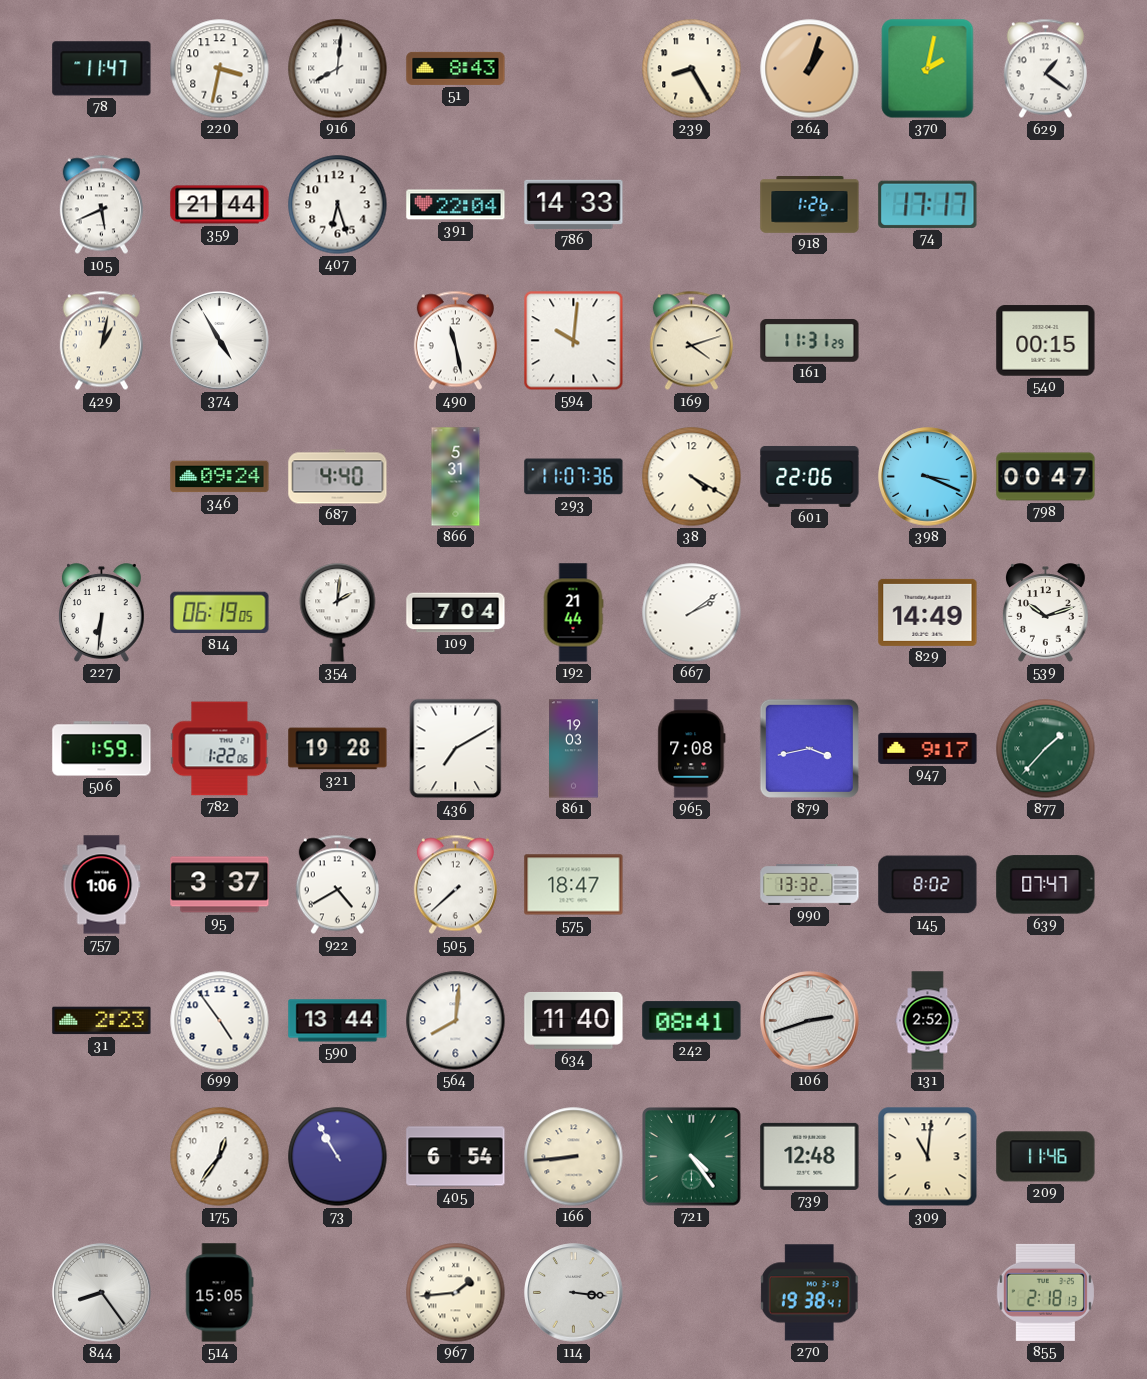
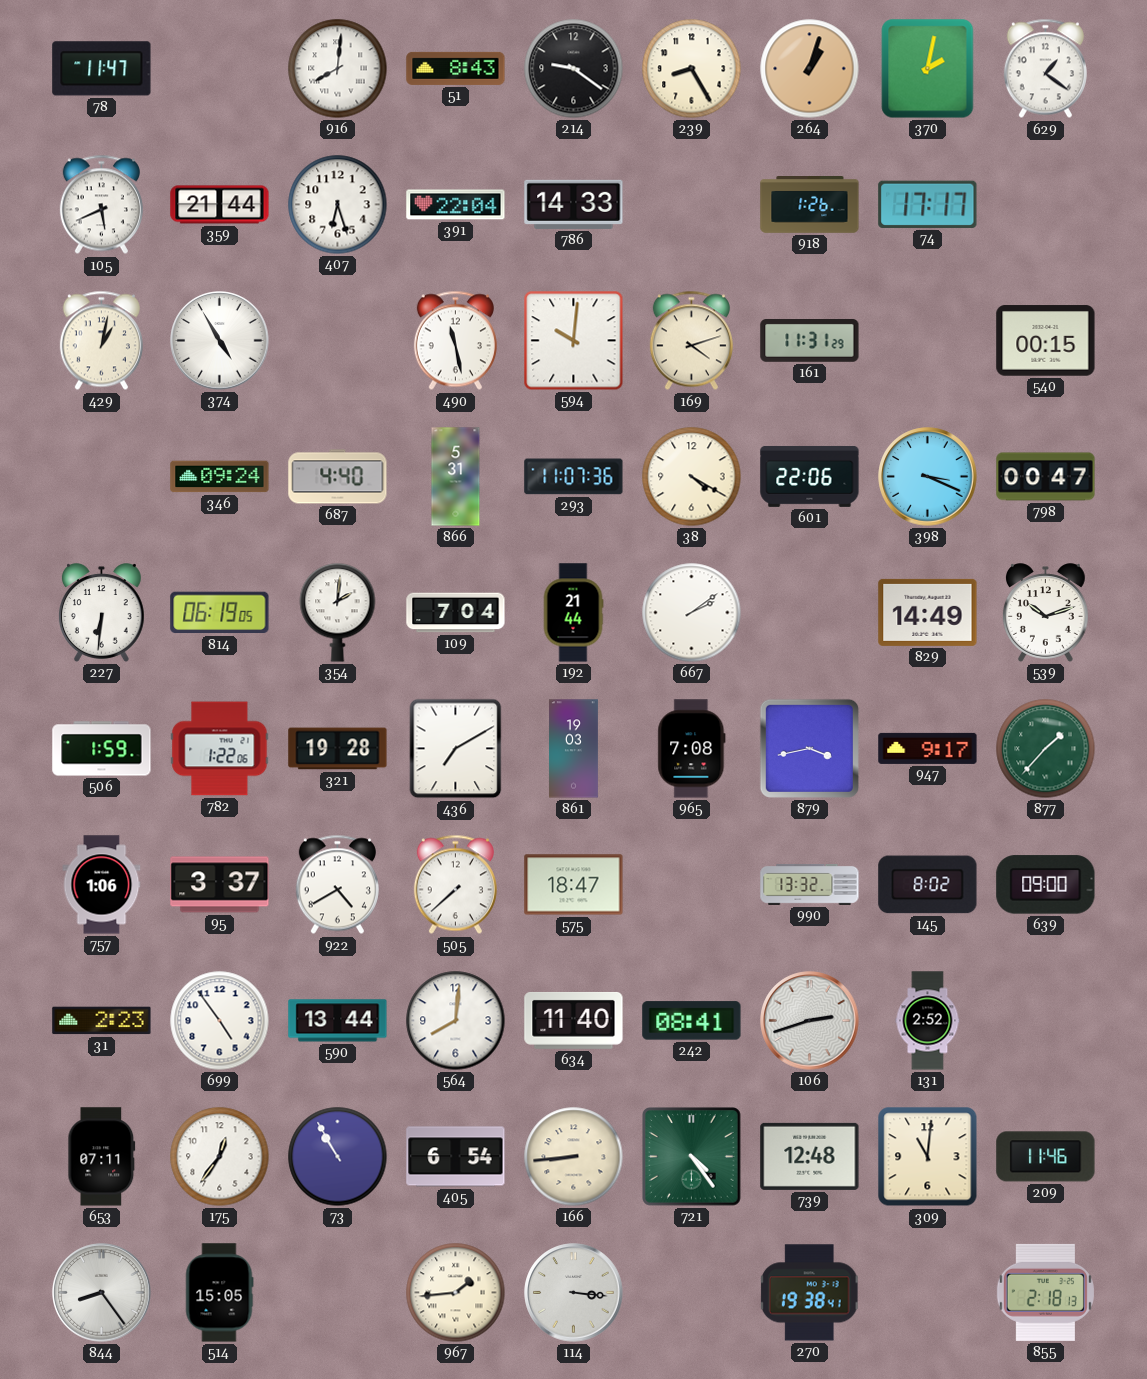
220: 3:32 -> none
214: none -> 9:21
639: 07:47 -> 09:00
653: none -> 07:11
